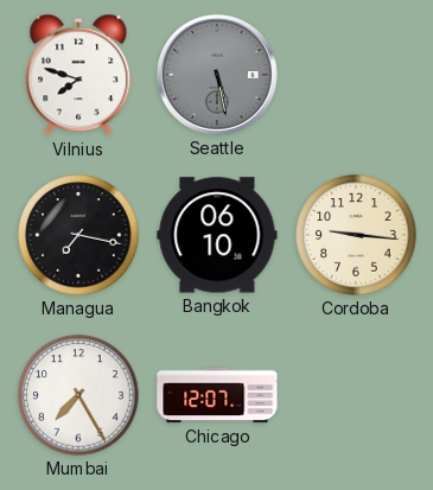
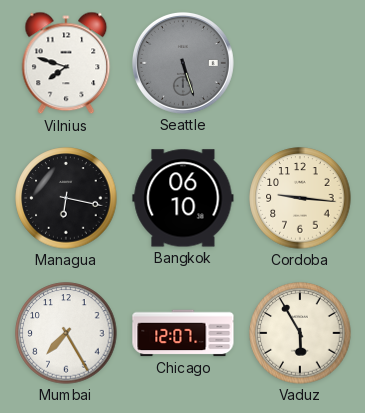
Seattle: 5:28 -> 5:27
Managua: 7:17 -> 6:17
Vaduz: none -> 5:55
